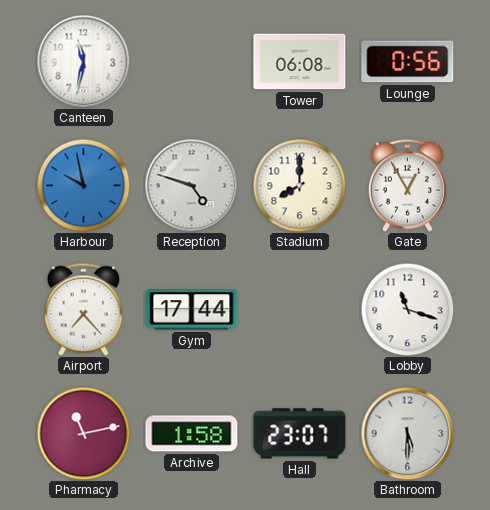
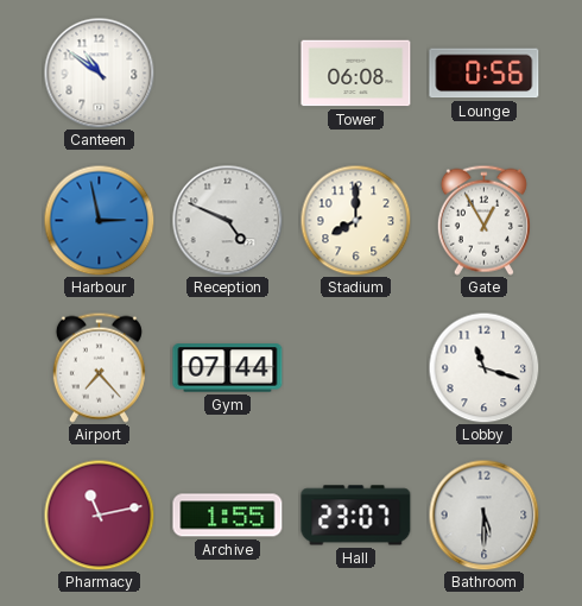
Canteen: 11:32 -> 10:51
Harbour: 9:58 -> 2:58
Reception: 4:48 -> 4:49
Gym: 17:44 -> 07:44
Archive: 1:58 -> 1:55
